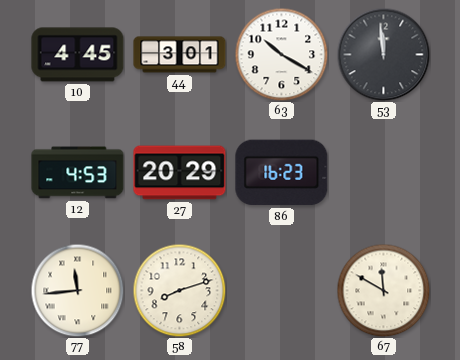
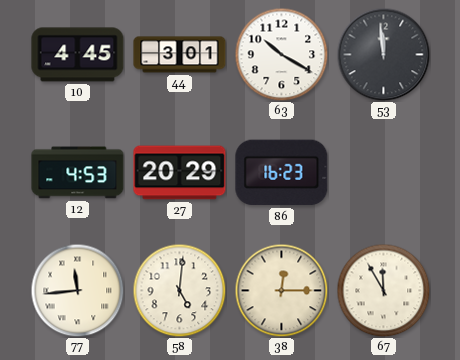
58: 8:12 -> 5:01
38: none -> 12:15
67: 11:50 -> 11:55
